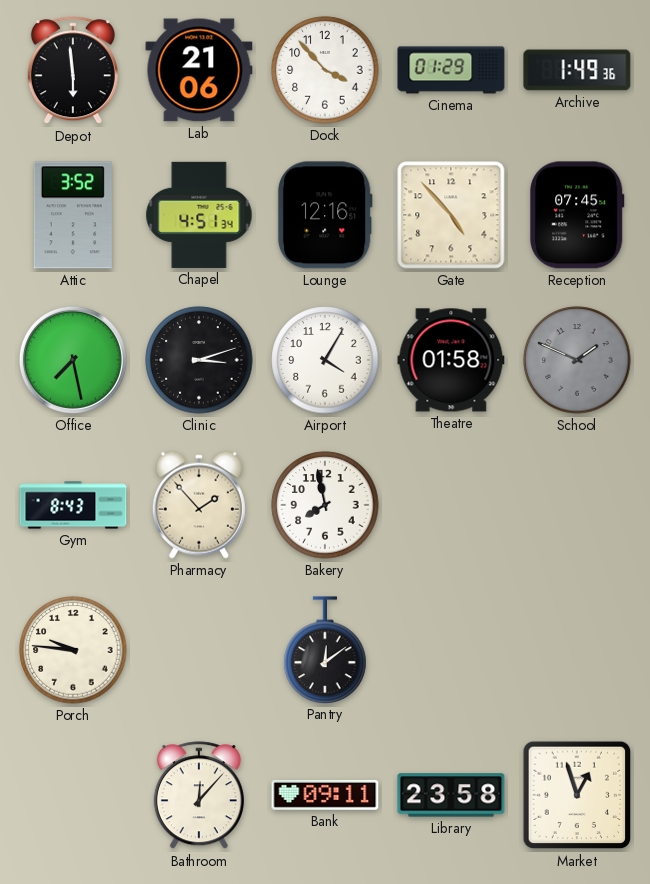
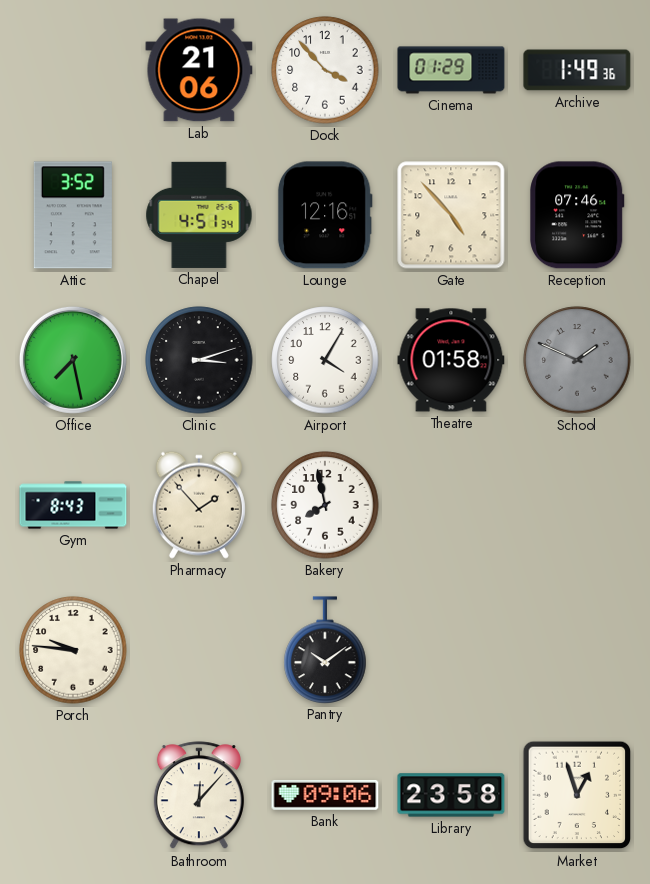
Depot: 5:59 -> none
Reception: 07:45 -> 07:46
Pantry: 12:09 -> 10:09
Bank: 09:11 -> 09:06
